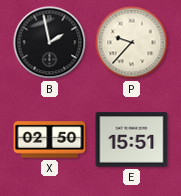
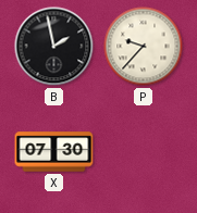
X: 02:50 -> 07:30
E: 15:51 -> none
